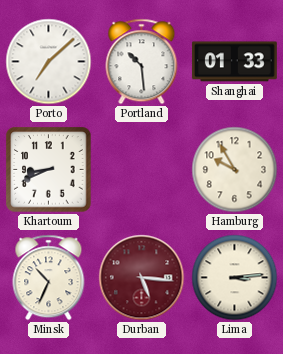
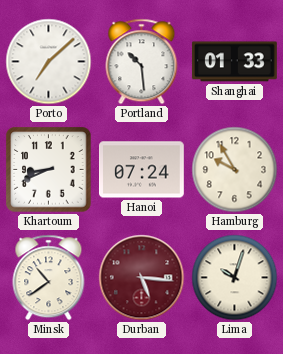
Hanoi: none -> 07:24
Minsk: 10:34 -> 10:39
Lima: 3:14 -> 10:03
